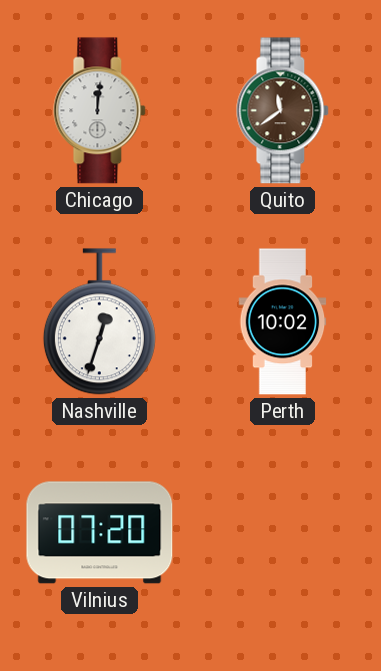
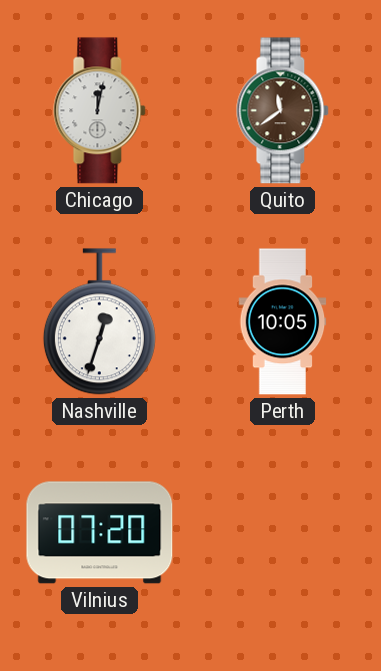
Chicago: 12:01 -> 12:02
Perth: 10:02 -> 10:05
